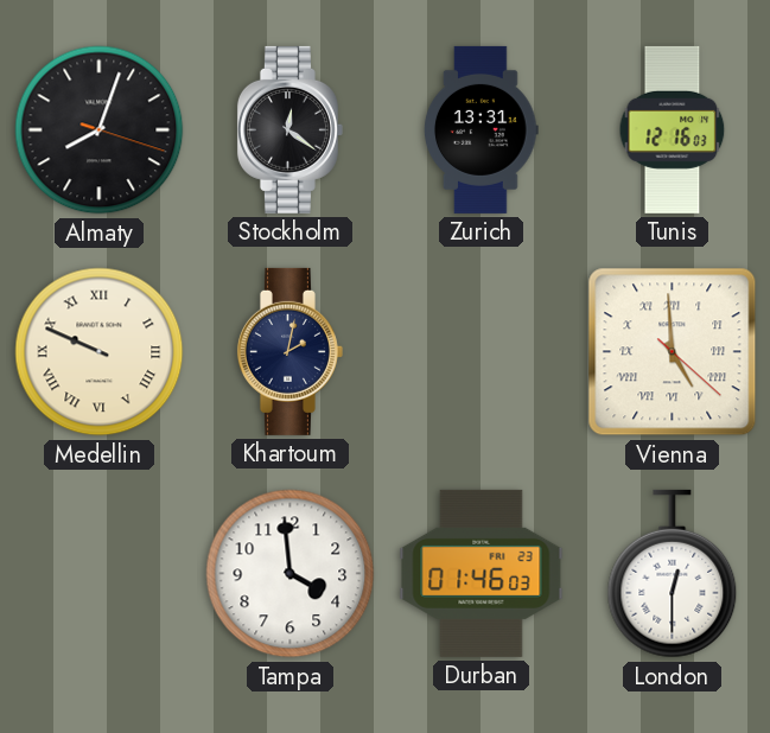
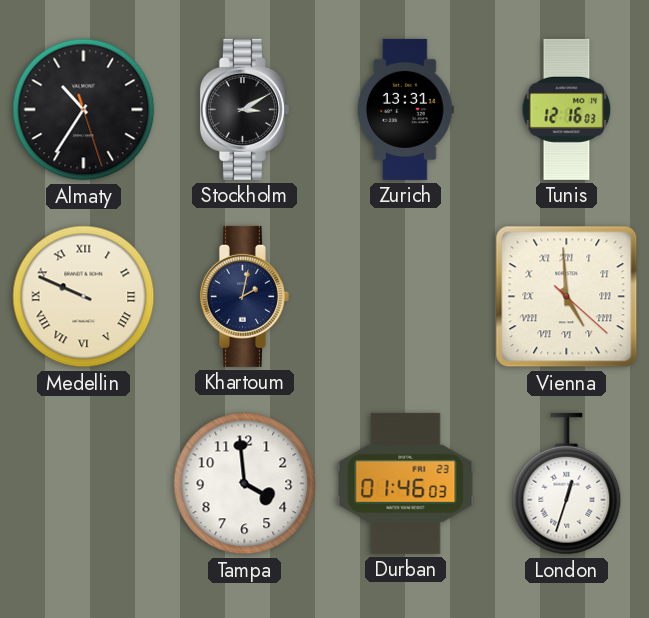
Almaty: 8:03 -> 10:35
Stockholm: 12:21 -> 3:10
London: 12:30 -> 12:33
